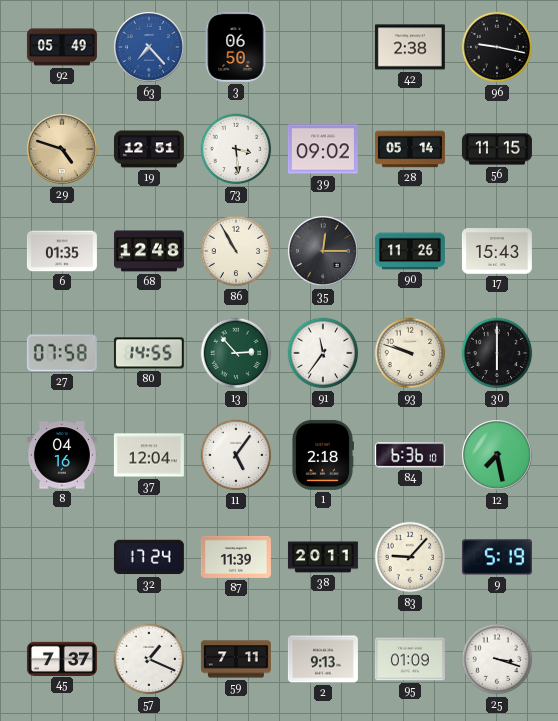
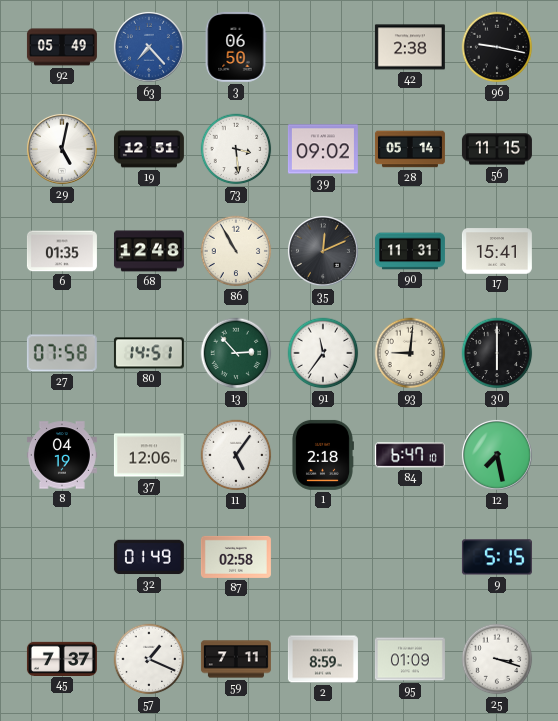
29: 4:48 -> 5:02
29 dial: champagne -> white
35: 12:15 -> 12:11
90: 11:26 -> 11:31
17: 15:43 -> 15:41
80: 14:55 -> 14:51
93: 9:48 -> 9:01
8: 04:16 -> 04:19
37: 12:04 -> 12:06
84: 6:36 -> 6:47
32: 17:24 -> 01:49
87: 11:39 -> 02:58
38: 20:11 -> none
83: 9:07 -> none
9: 5:19 -> 5:15
2: 9:13 -> 8:59
